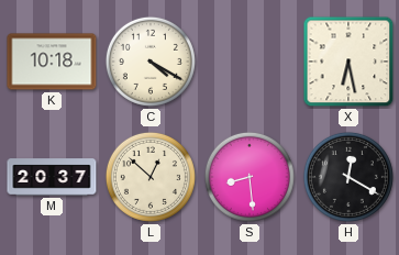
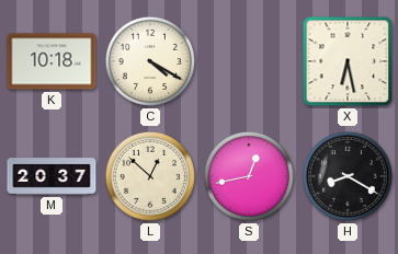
S: 8:29 -> 12:43
H: 12:20 -> 8:20
